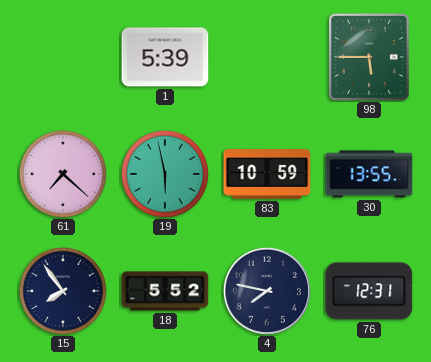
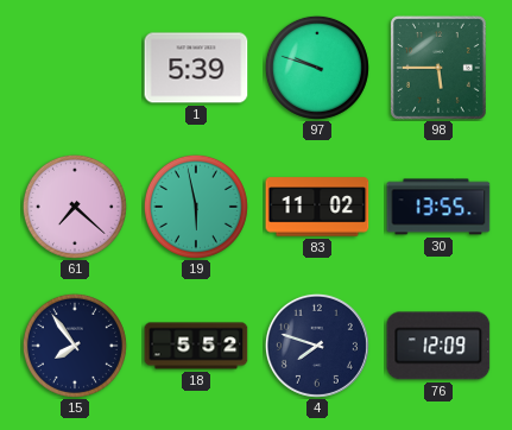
97: none -> 9:48
83: 10:59 -> 11:02
4: 7:47 -> 7:48
76: 12:31 -> 12:09
